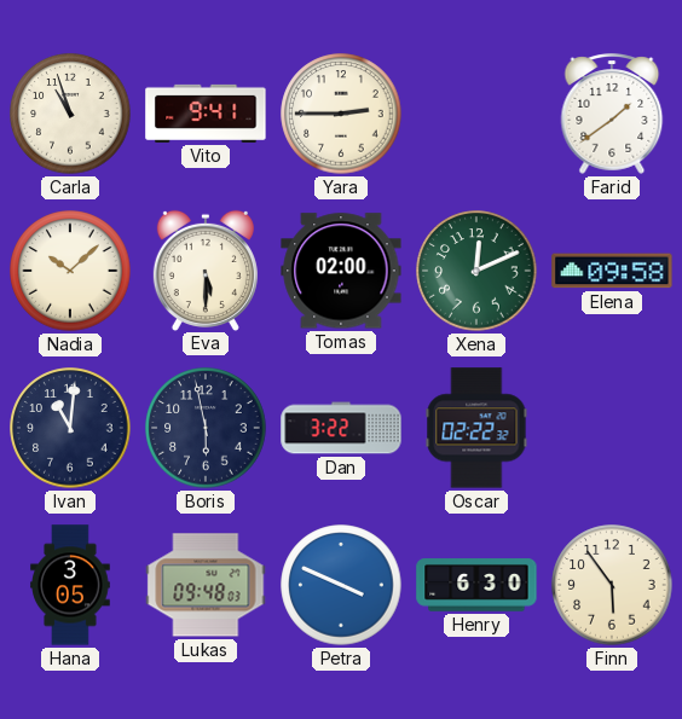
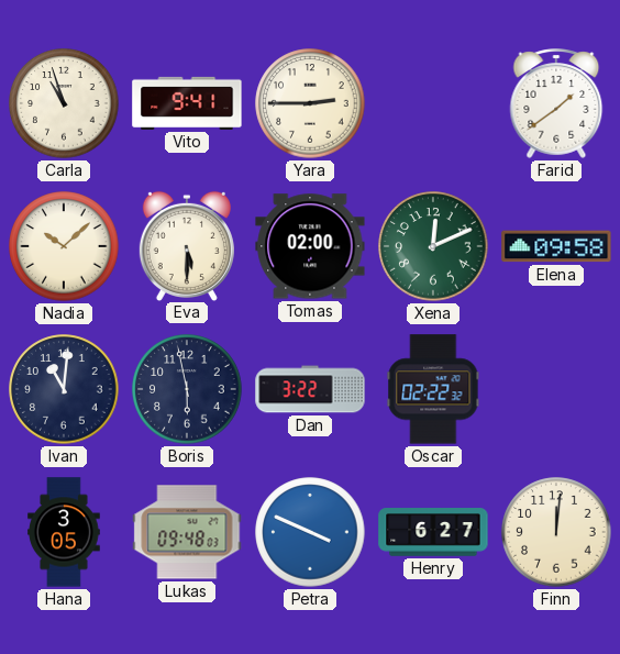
Henry: 6:30 -> 6:27
Finn: 5:54 -> 12:01
